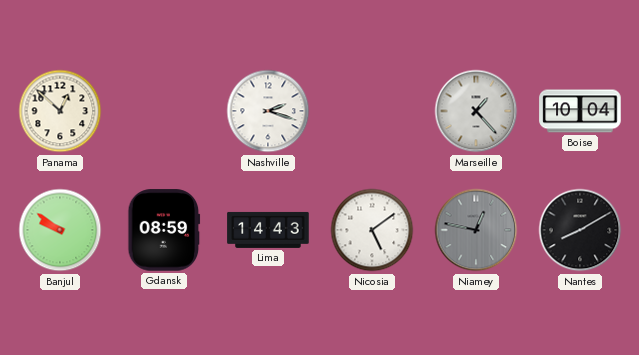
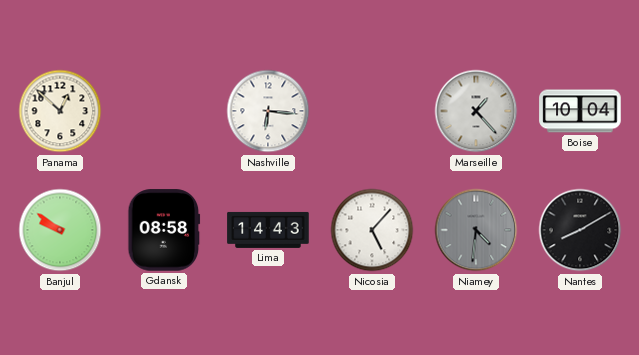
Nashville: 2:18 -> 6:16
Gdansk: 08:59 -> 08:58
Nicosia: 5:09 -> 5:07
Niamey: 12:47 -> 4:31
